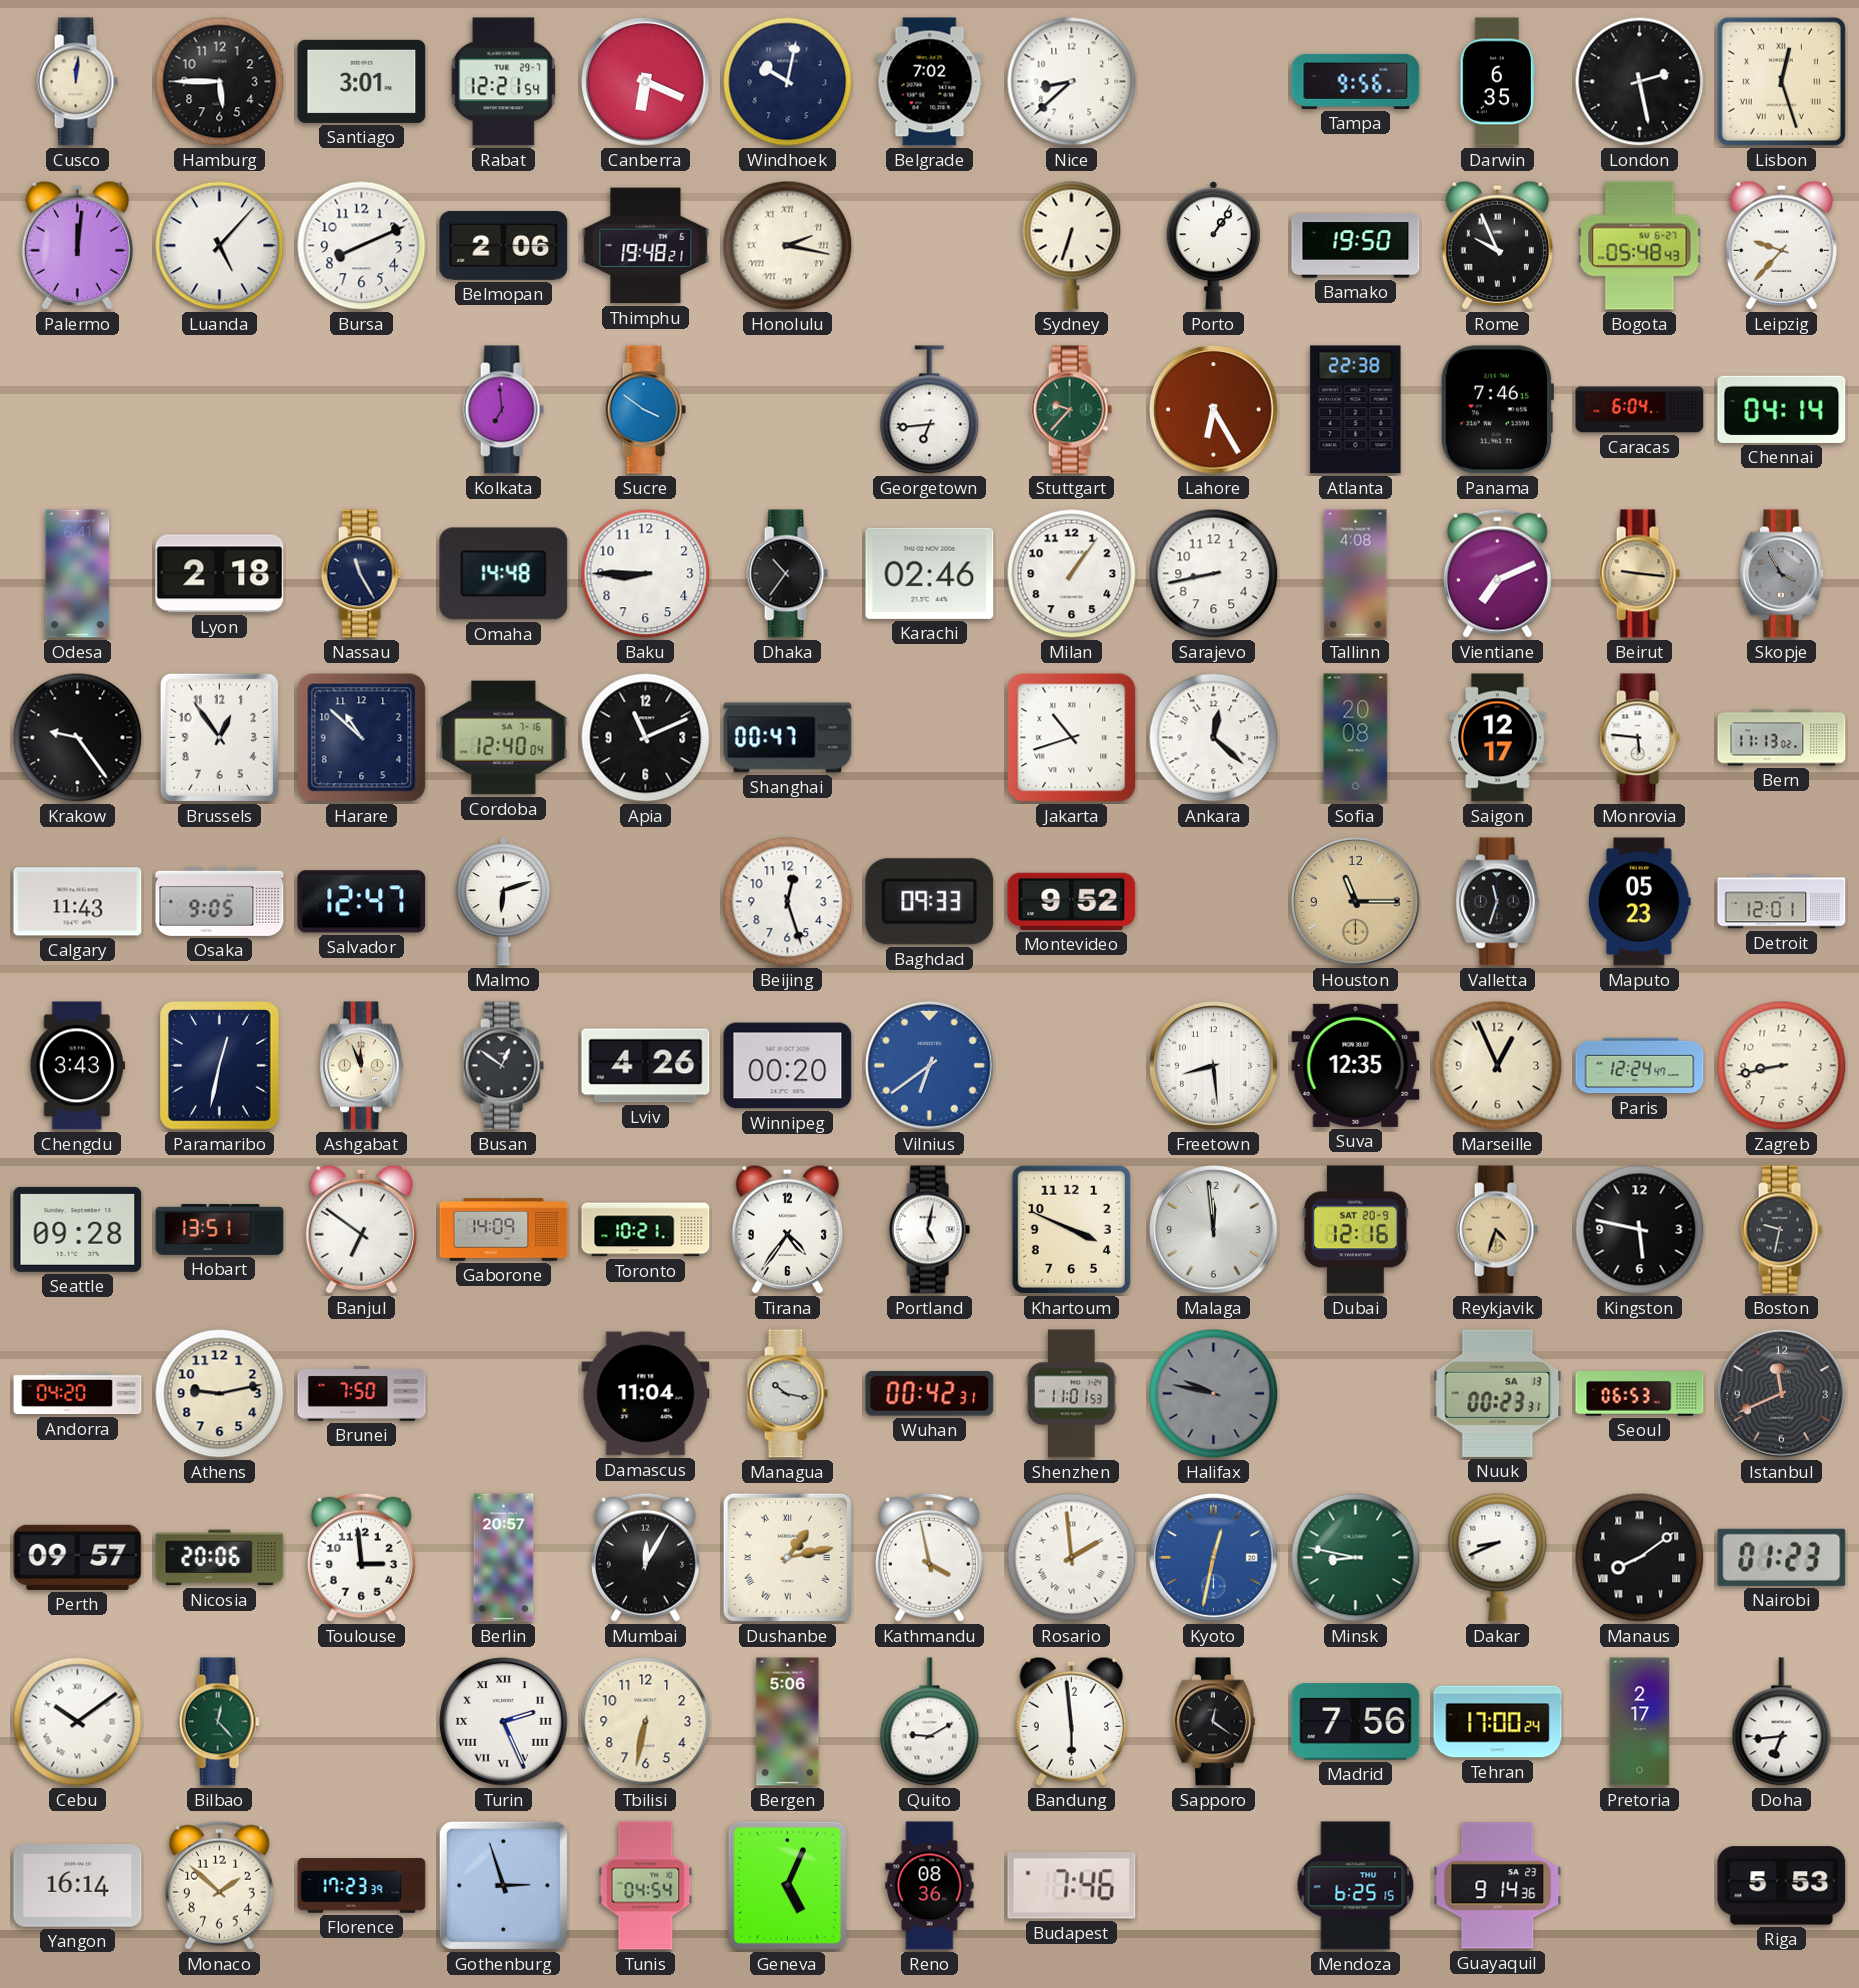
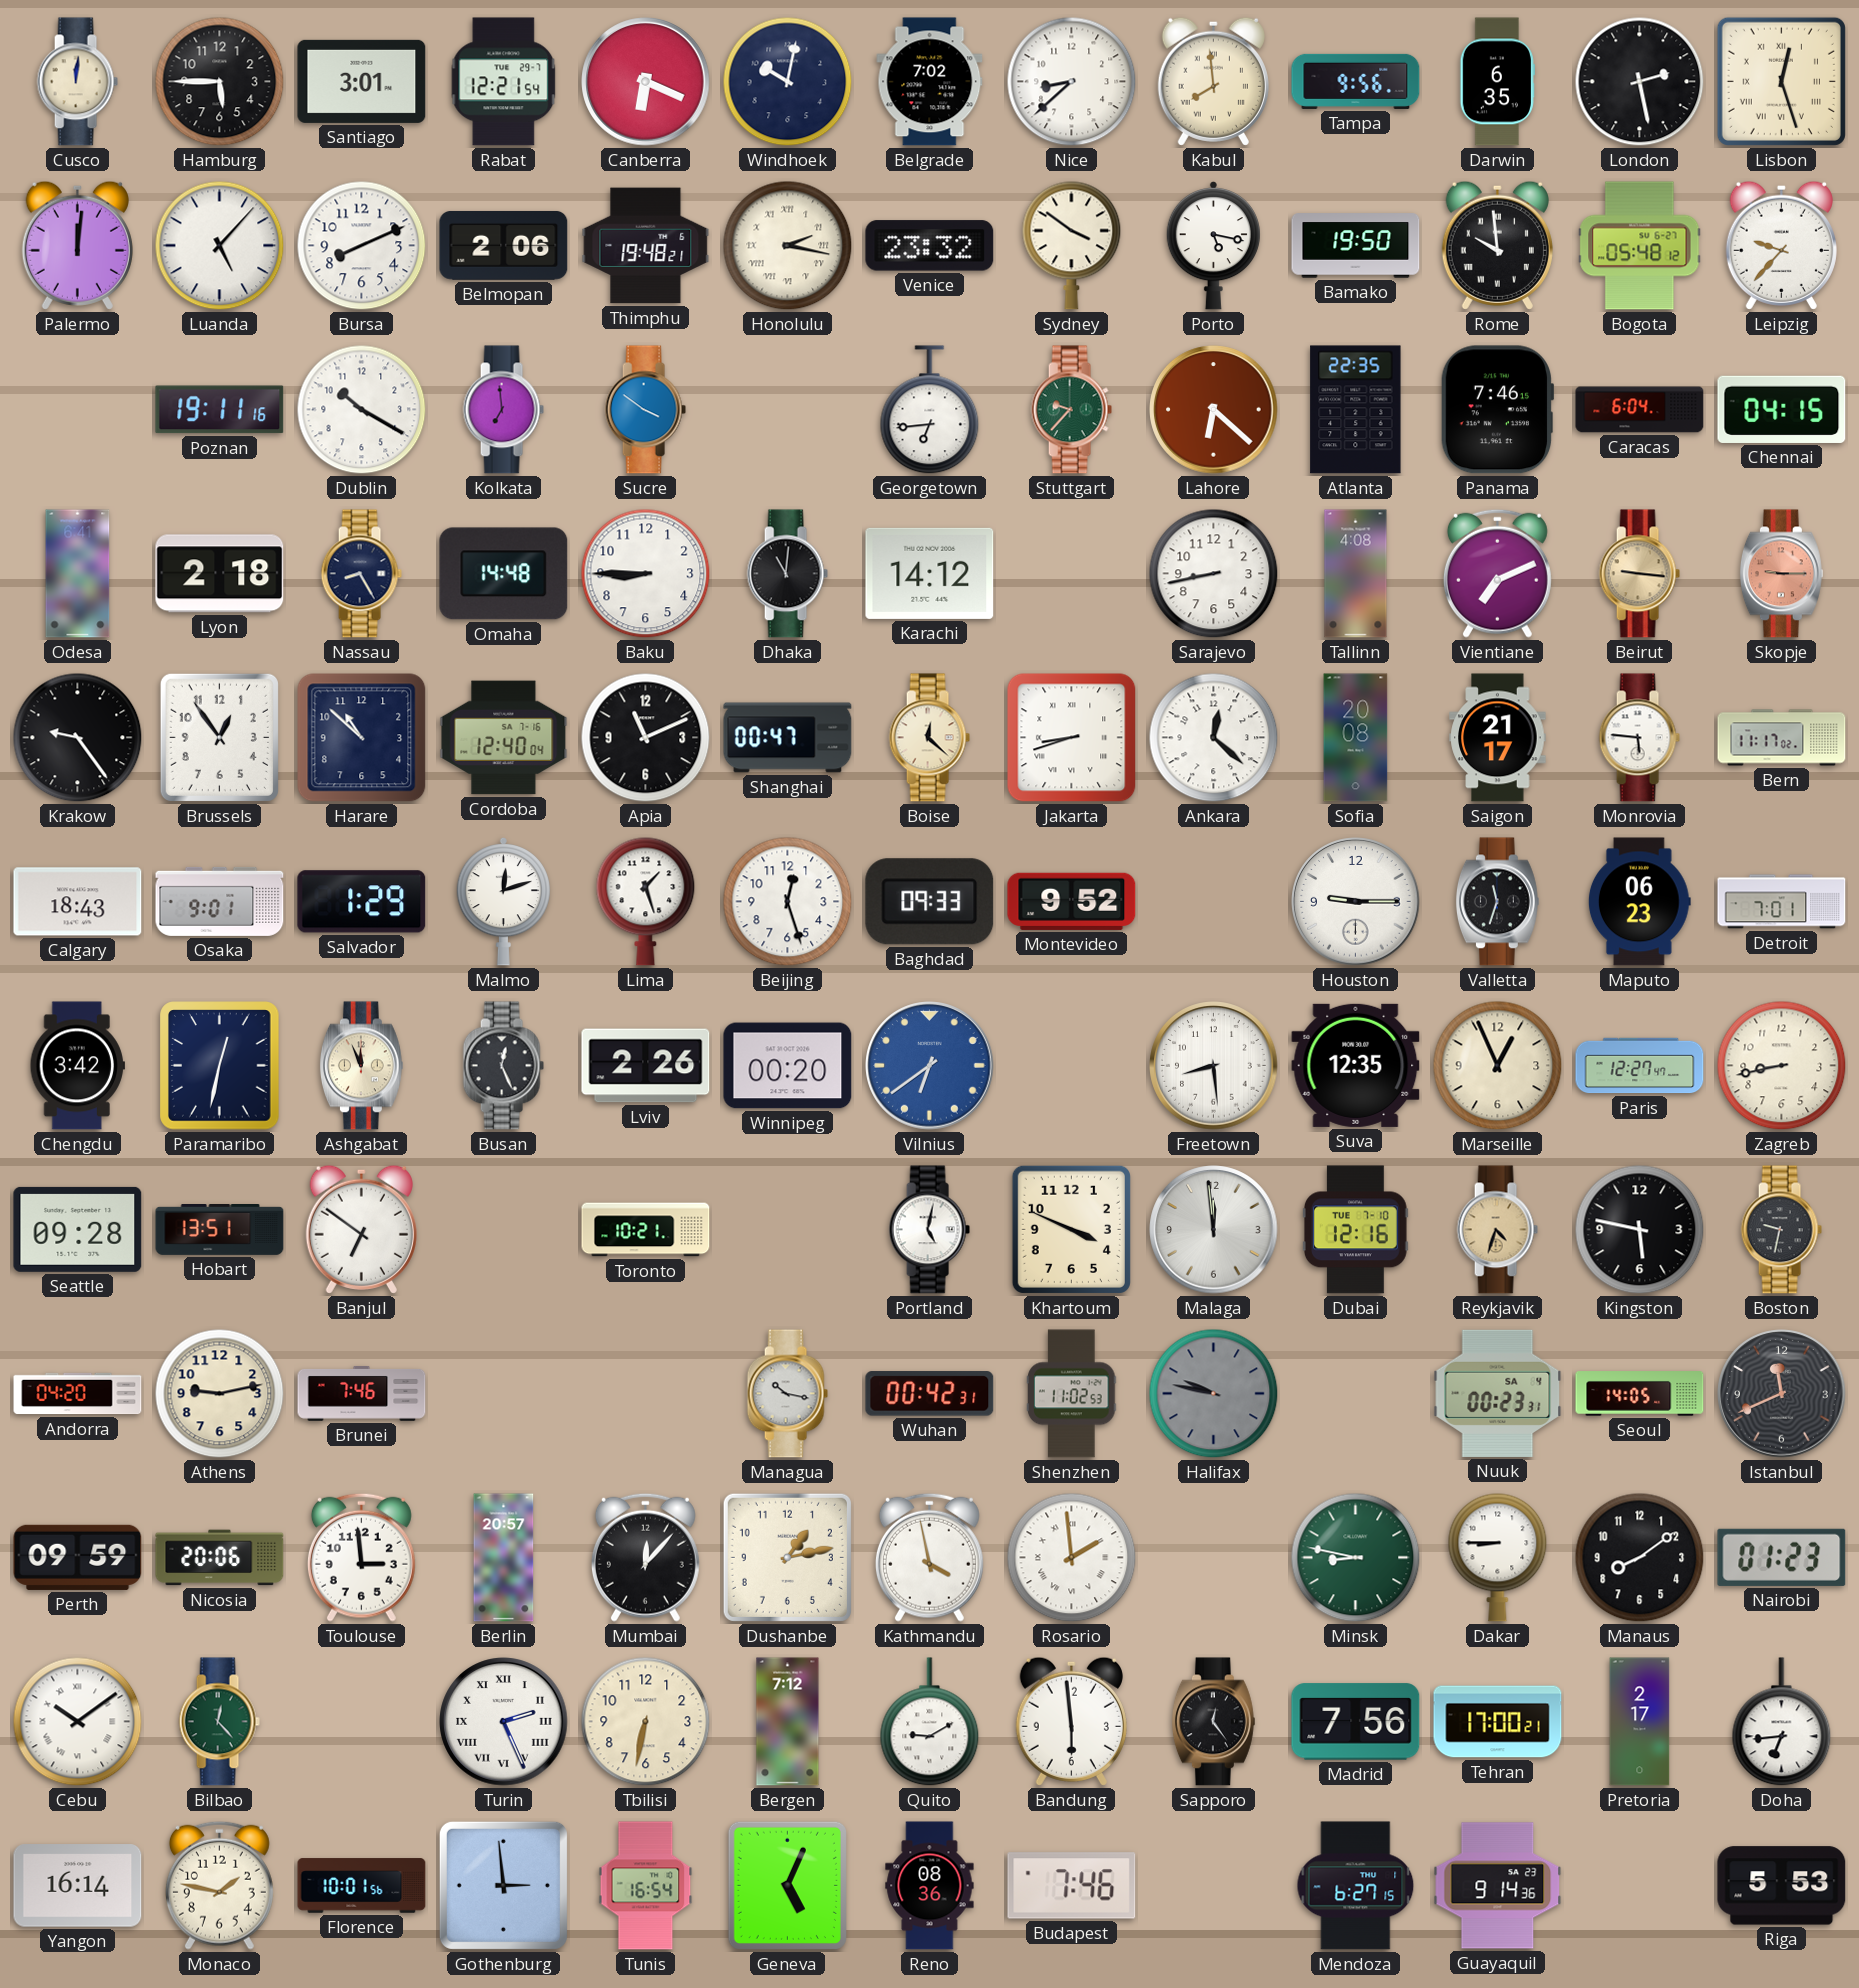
Kabul: none -> 7:59
Venice: none -> 23:32
Sydney: 6:33 -> 3:51
Porto: 1:06 -> 5:17
Rome: 9:56 -> 9:59
Bogota: 05:48:43 -> 05:48:12
Poznan: none -> 19:11
Dublin: none -> 10:20
Lahore: 6:25 -> 6:22
Atlanta: 22:38 -> 22:35
Chennai: 04:14 -> 04:15
Nassau: 11:25 -> 8:25
Dhaka: 10:36 -> 11:01
Karachi: 02:46 -> 14:12
Milan: 1:06 -> none
Skopje: 3:55 -> 9:15
Skopje dial: grey -> salmon
Boise: none -> 12:22
Jakarta: 10:42 -> 8:42
Saigon: 12:17 -> 21:17
Bern: 11:13 -> 11:17
Calgary: 11:43 -> 18:43
Osaka: 9:05 -> 9:01
Salvador: 12:47 -> 1:29
Malmo: 6:12 -> 12:12
Lima: none -> 1:27
Houston: 11:15 -> 9:15
Houston dial: champagne -> white
Maputo: 05:23 -> 06:23
Detroit: 12:01 -> 7:01
Chengdu: 3:43 -> 3:42
Busan: 12:51 -> 12:26
Lviv: 4:26 -> 2:26
Paris: 12:24 -> 12:27
Gaborone: 14:09 -> none
Tirana: 4:36 -> none
Dubai date: SAT 20-9 -> TUE 7-10
Brunei: 7:50 -> 7:46
Damascus: 11:04 -> none
Shenzhen: 11:01 -> 11:02
Nuuk date: SA 13 -> SA 4
Seoul: 06:53 -> 14:05
Perth: 09:57 -> 09:59
Mumbai: 12:05 -> 12:07
Dushanbe numerals: Roman -> Arabic
Kyoto: 12:32 -> none
Dakar: 8:41 -> 8:45
Manaus numerals: Roman -> Arabic
Bergen: 5:06 -> 7:12
Sapporo: 12:21 -> 12:24
Tehran: 17:00:24 -> 17:00:21
Monaco: 1:52 -> 1:47
Florence: 17:23 -> 10:01
Gothenburg: 2:57 -> 2:59
Tunis: 04:54 -> 16:54
Mendoza: 6:25 -> 6:27
